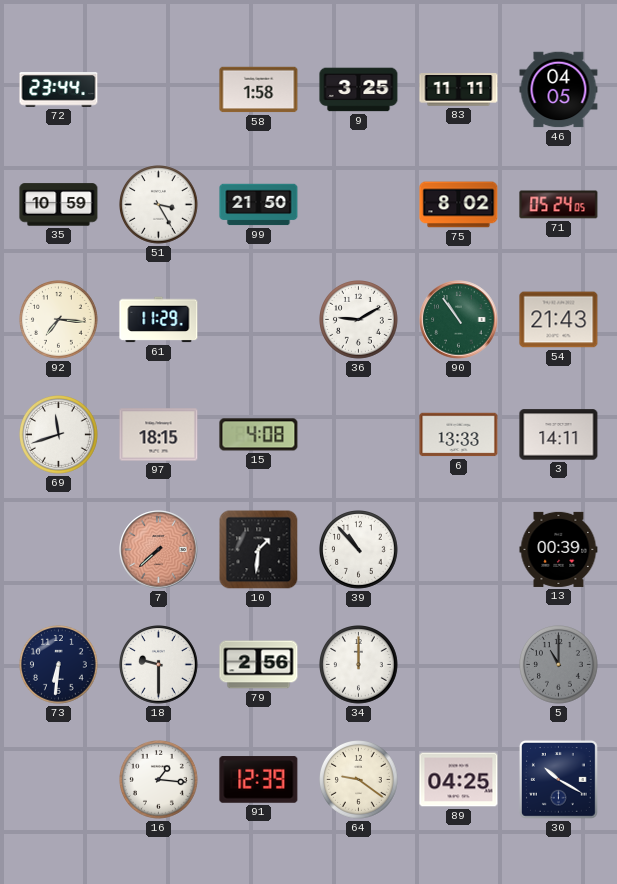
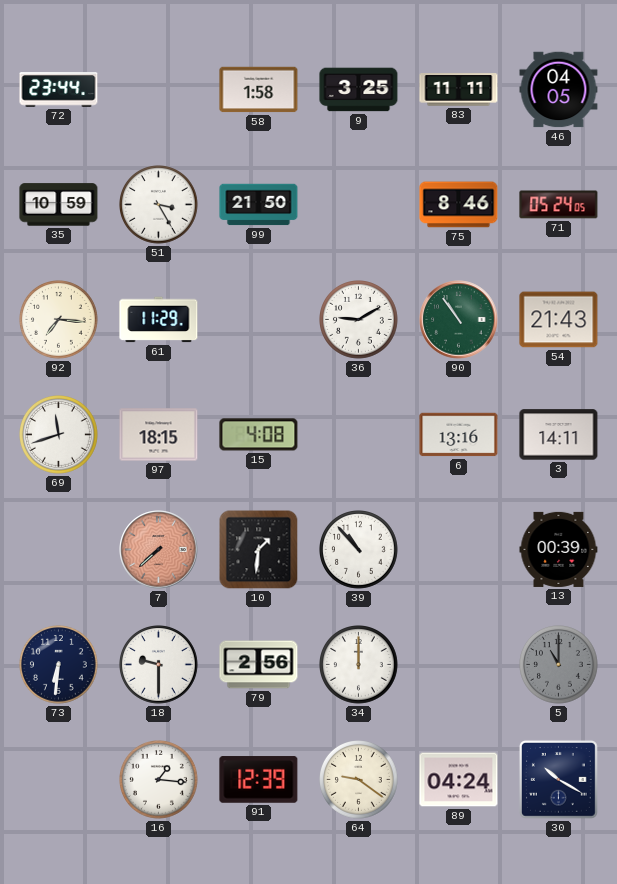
75: 8:02 -> 8:46
6: 13:33 -> 13:16
89: 04:25 -> 04:24
